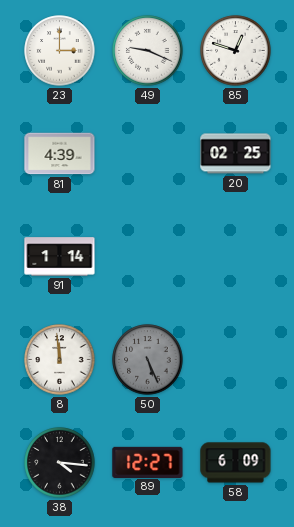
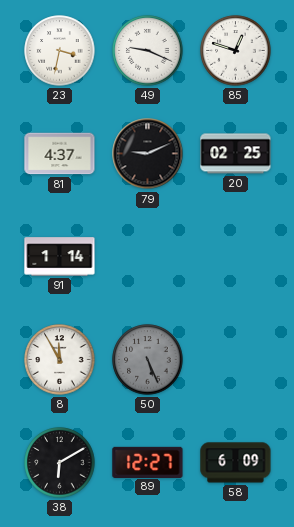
23: 3:00 -> 3:32
81: 4:39 -> 4:37
79: none -> 9:11
8: 11:59 -> 11:55
38: 4:16 -> 6:10
